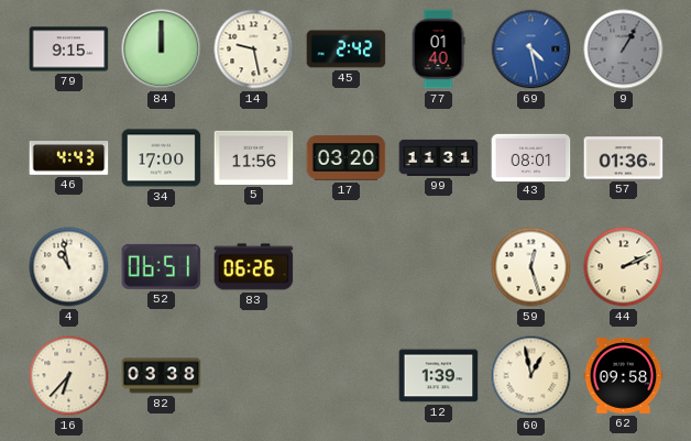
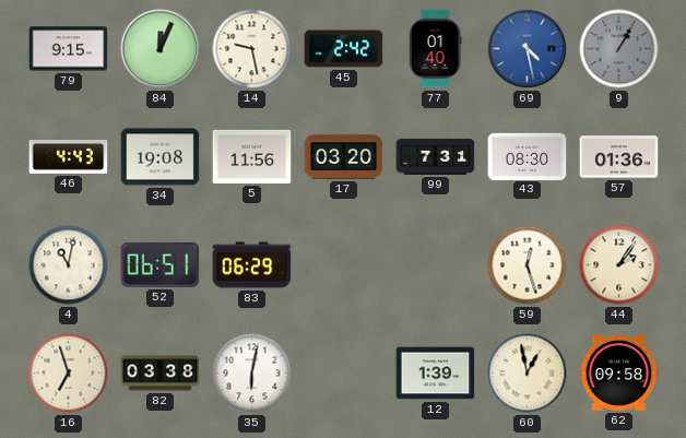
84: 12:00 -> 12:04
34: 17:00 -> 19:08
99: 11:31 -> 7:31
43: 08:01 -> 08:30
4: 10:58 -> 11:02
83: 06:26 -> 06:29
44: 2:11 -> 2:06
16: 6:37 -> 6:57
35: none -> 6:02
